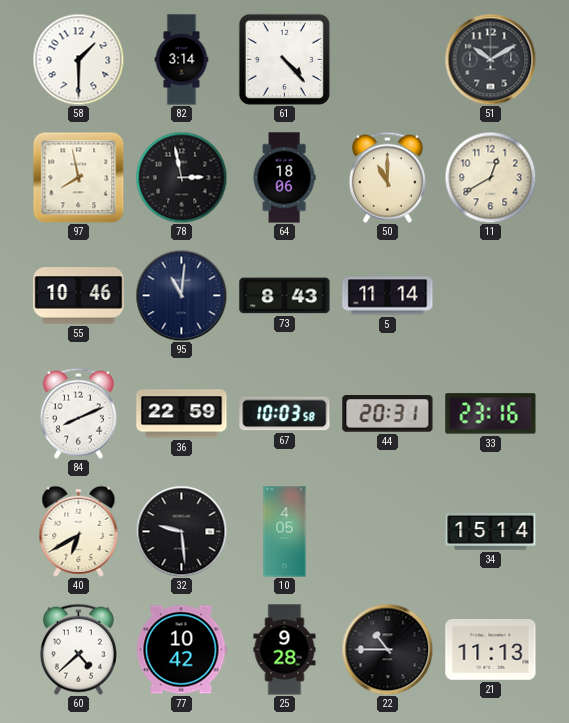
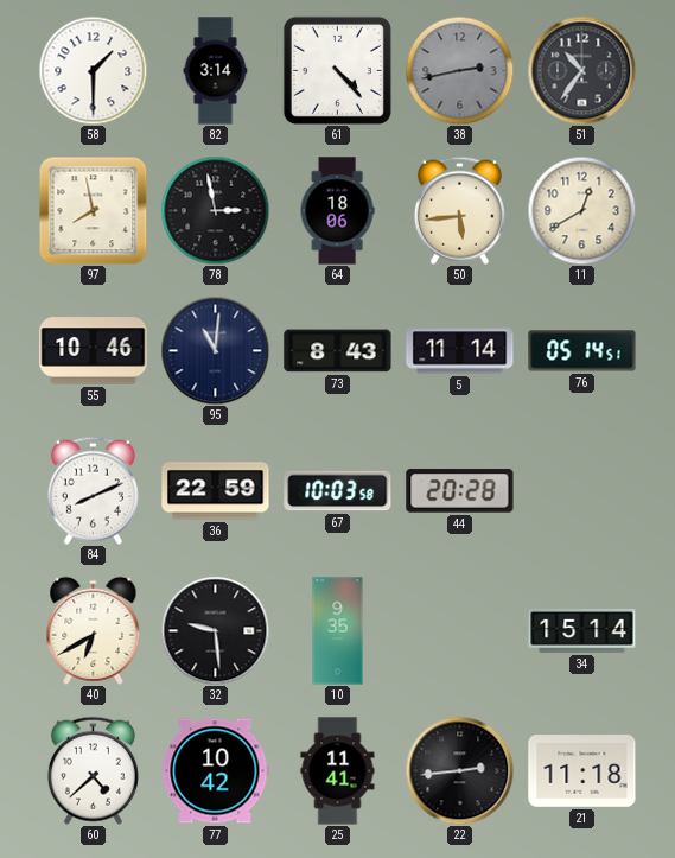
38: none -> 2:43
51: 10:10 -> 10:36
50: 11:00 -> 5:44
76: none -> 05:14
44: 20:31 -> 20:28
33: 23:16 -> none
10: 4:05 -> 9:35
25: 9:28 -> 11:41
22: 10:45 -> 2:44
21: 11:13 -> 11:18
